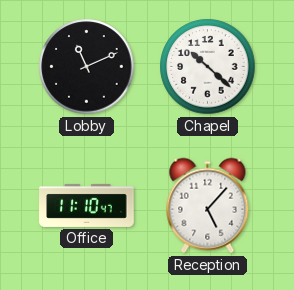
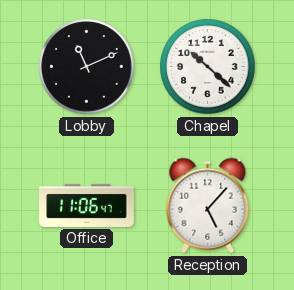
Office: 11:10 -> 11:06
